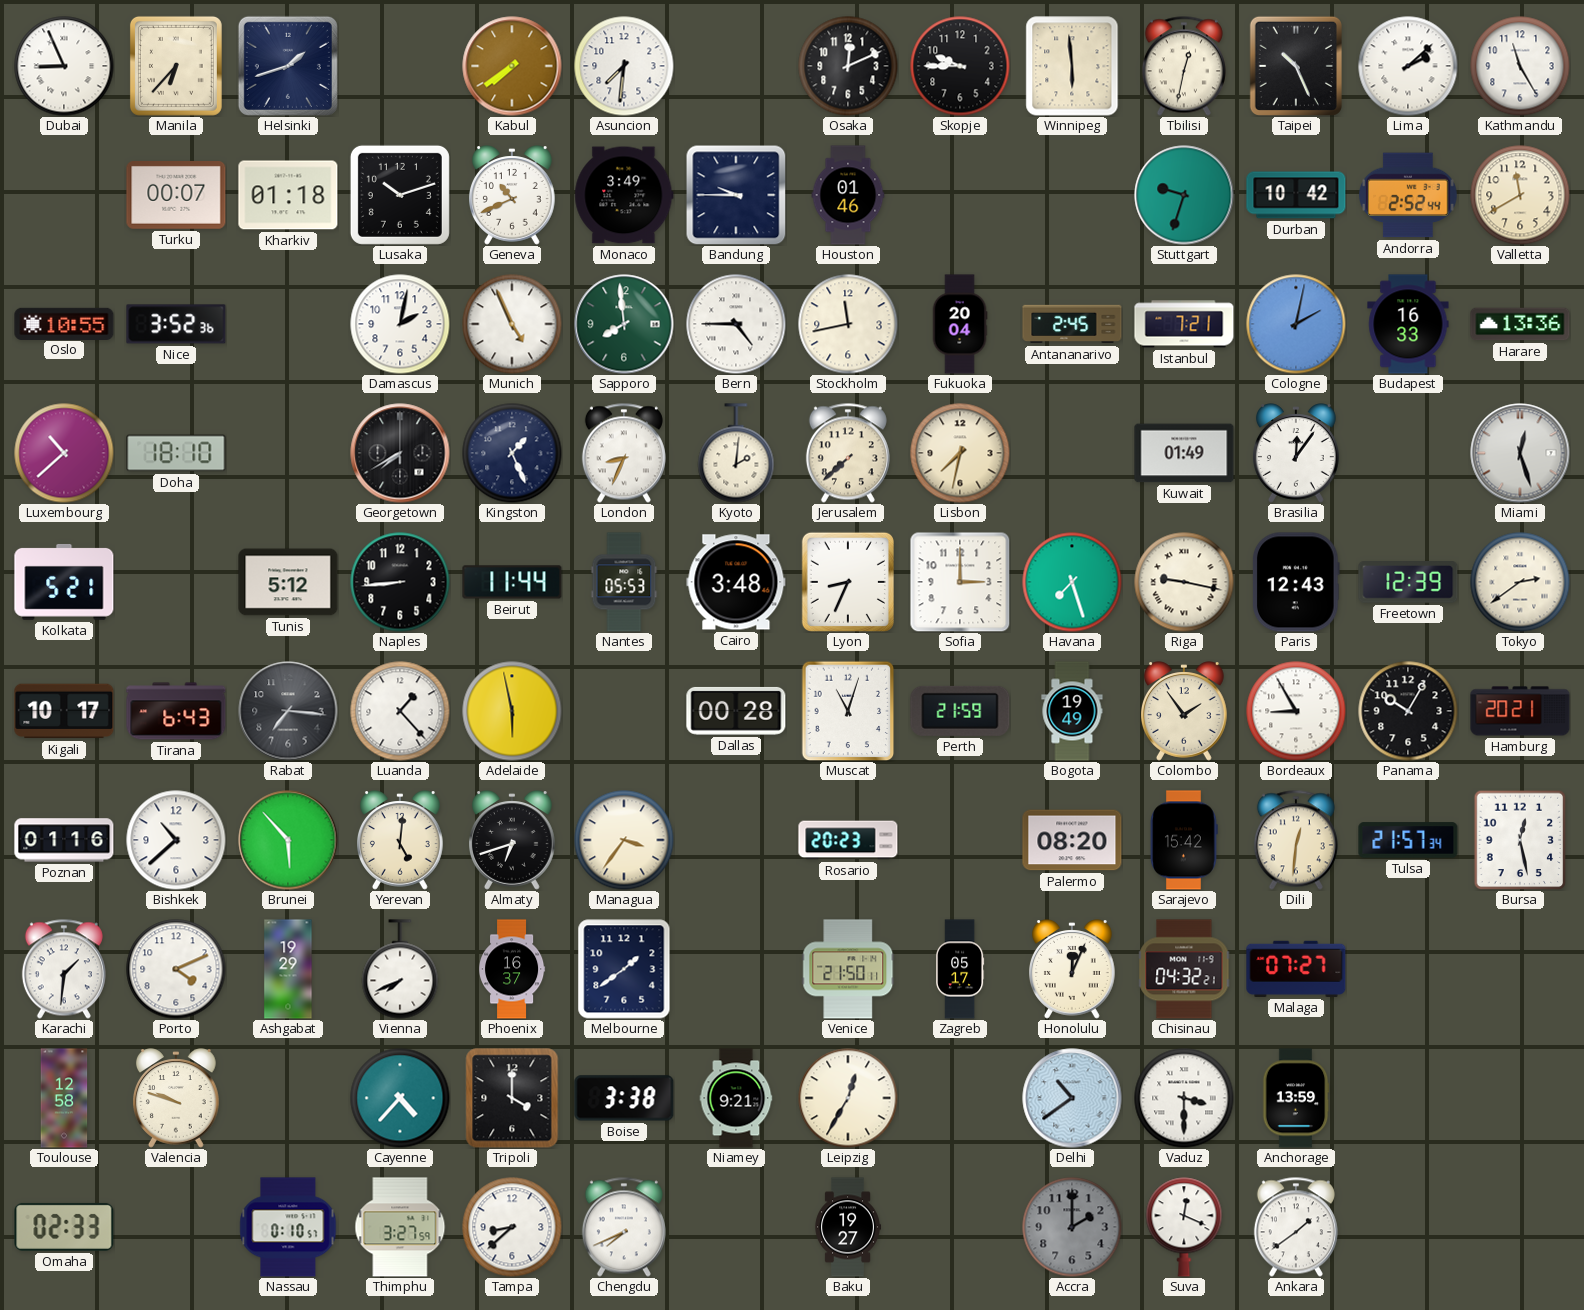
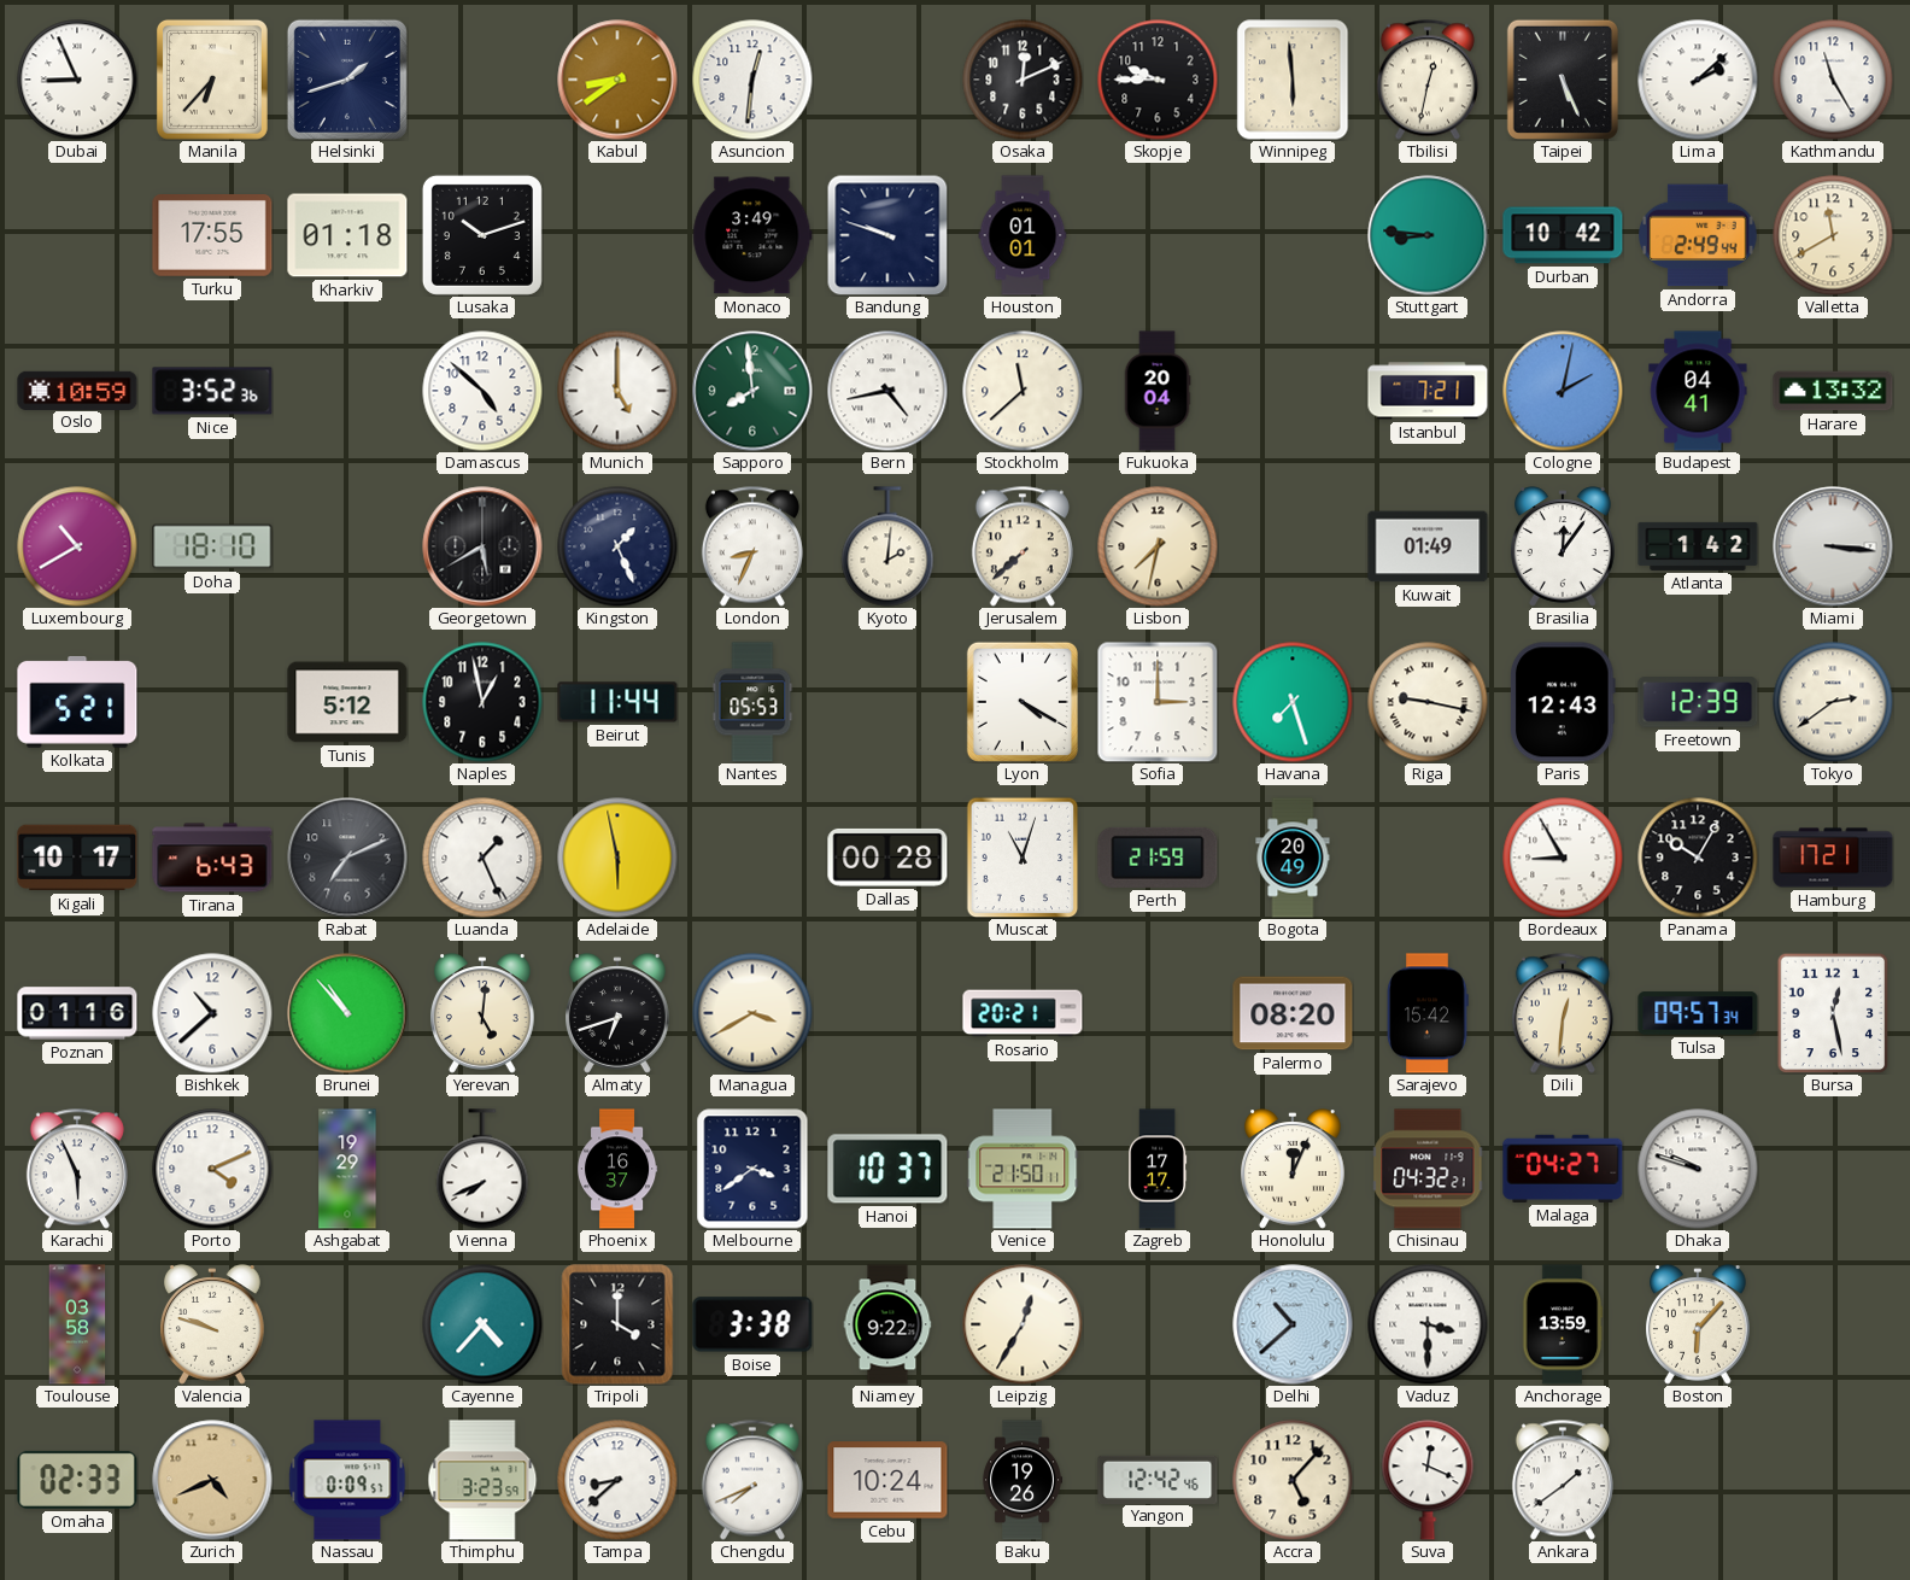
Kabul: 7:39 -> 8:39
Asuncion: 7:31 -> 12:31
Taipei: 10:26 -> 5:26
Turku: 00:07 -> 17:55
Geneva: 10:41 -> none
Bandung: 9:45 -> 9:48
Houston: 01:46 -> 01:01
Stuttgart: 9:33 -> 8:46
Andorra: 2:52 -> 2:49
Oslo: 10:55 -> 10:59
Damascus: 2:02 -> 4:52
Munich: 4:56 -> 5:00
Bern: 4:45 -> 4:43
Stockholm: 11:43 -> 11:38
Antananarivo: 2:45 -> none
Budapest: 16:33 -> 04:41
Harare: 13:36 -> 13:32
Luxembourg: 10:38 -> 10:40
Georgetown: 7:40 -> 5:40
Atlanta: none -> 1:42
Miami: 12:27 -> 3:16
Naples: 8:44 -> 12:58
Cairo: 3:48 -> none
Lyon: 8:34 -> 4:20
Rabat: 7:16 -> 7:11
Luanda: 1:23 -> 1:26
Bogota: 19:49 -> 20:49
Colombo: 1:54 -> none
Hamburg: 20:21 -> 17:21
Brunei: 5:53 -> 10:53
Managua: 3:36 -> 3:40
Rosario: 20:23 -> 20:21
Tulsa: 21:57 -> 09:57
Karachi: 1:31 -> 5:56
Melbourne: 1:39 -> 3:39
Hanoi: none -> 10:37
Zagreb: 05:17 -> 17:17
Malaga: 07:27 -> 04:27
Dhaka: none -> 9:48
Toulouse: 12:58 -> 03:58
Niamey: 9:21 -> 9:22
Delhi: 10:39 -> 10:38
Boston: none -> 6:07
Zurich: none -> 4:41
Nassau: 0:10 -> 0:09
Thimphu: 3:27 -> 3:23
Cebu: none -> 10:24
Baku: 19:27 -> 19:26
Yangon: none -> 12:42
Accra: 2:00 -> 5:07
Accra dial: grey -> cream
